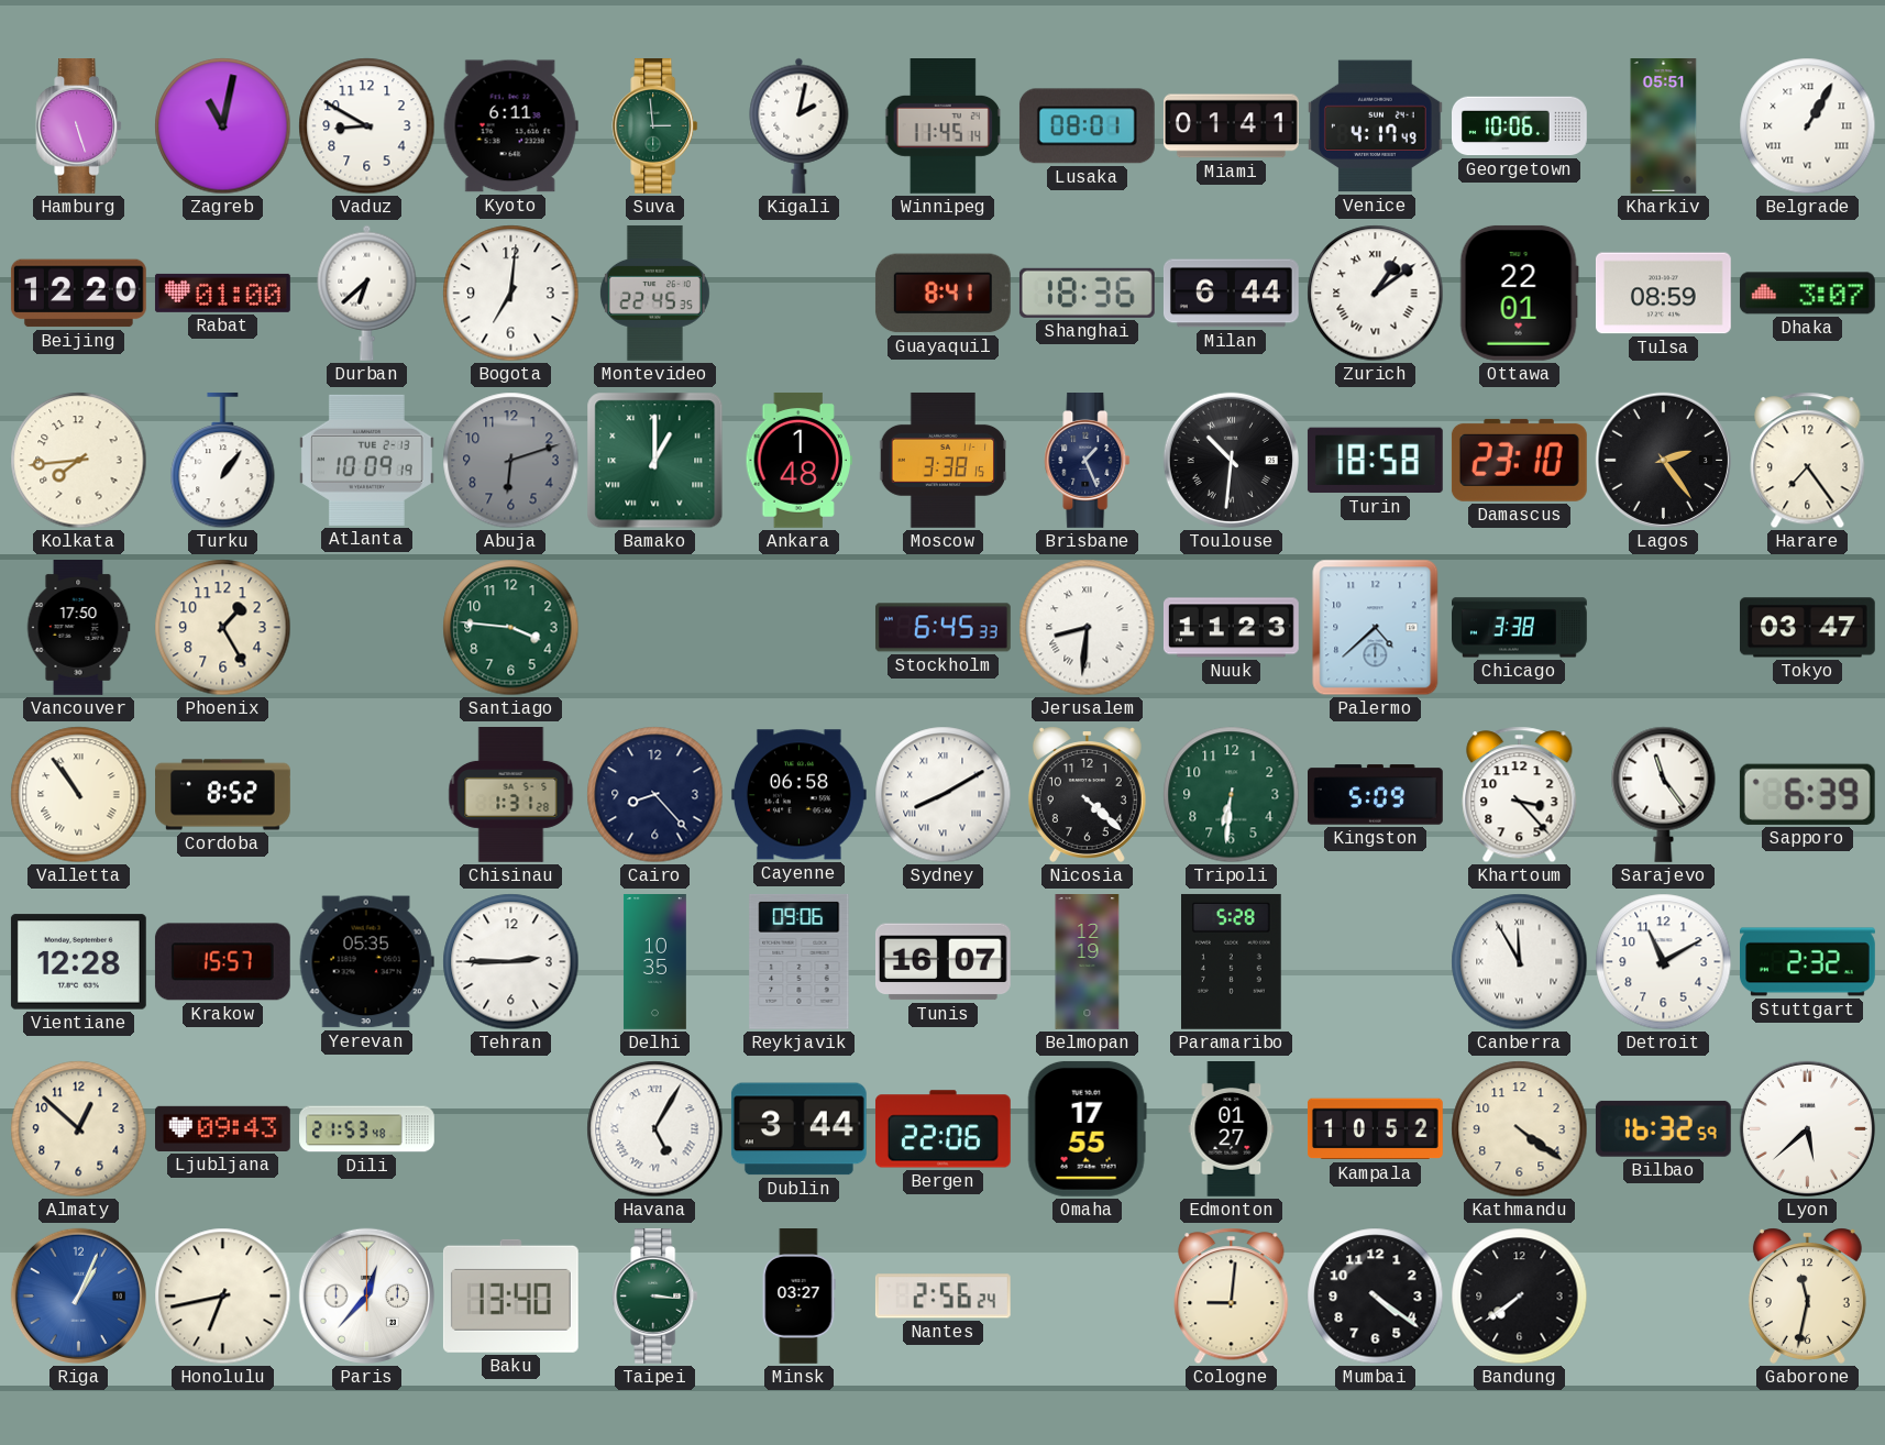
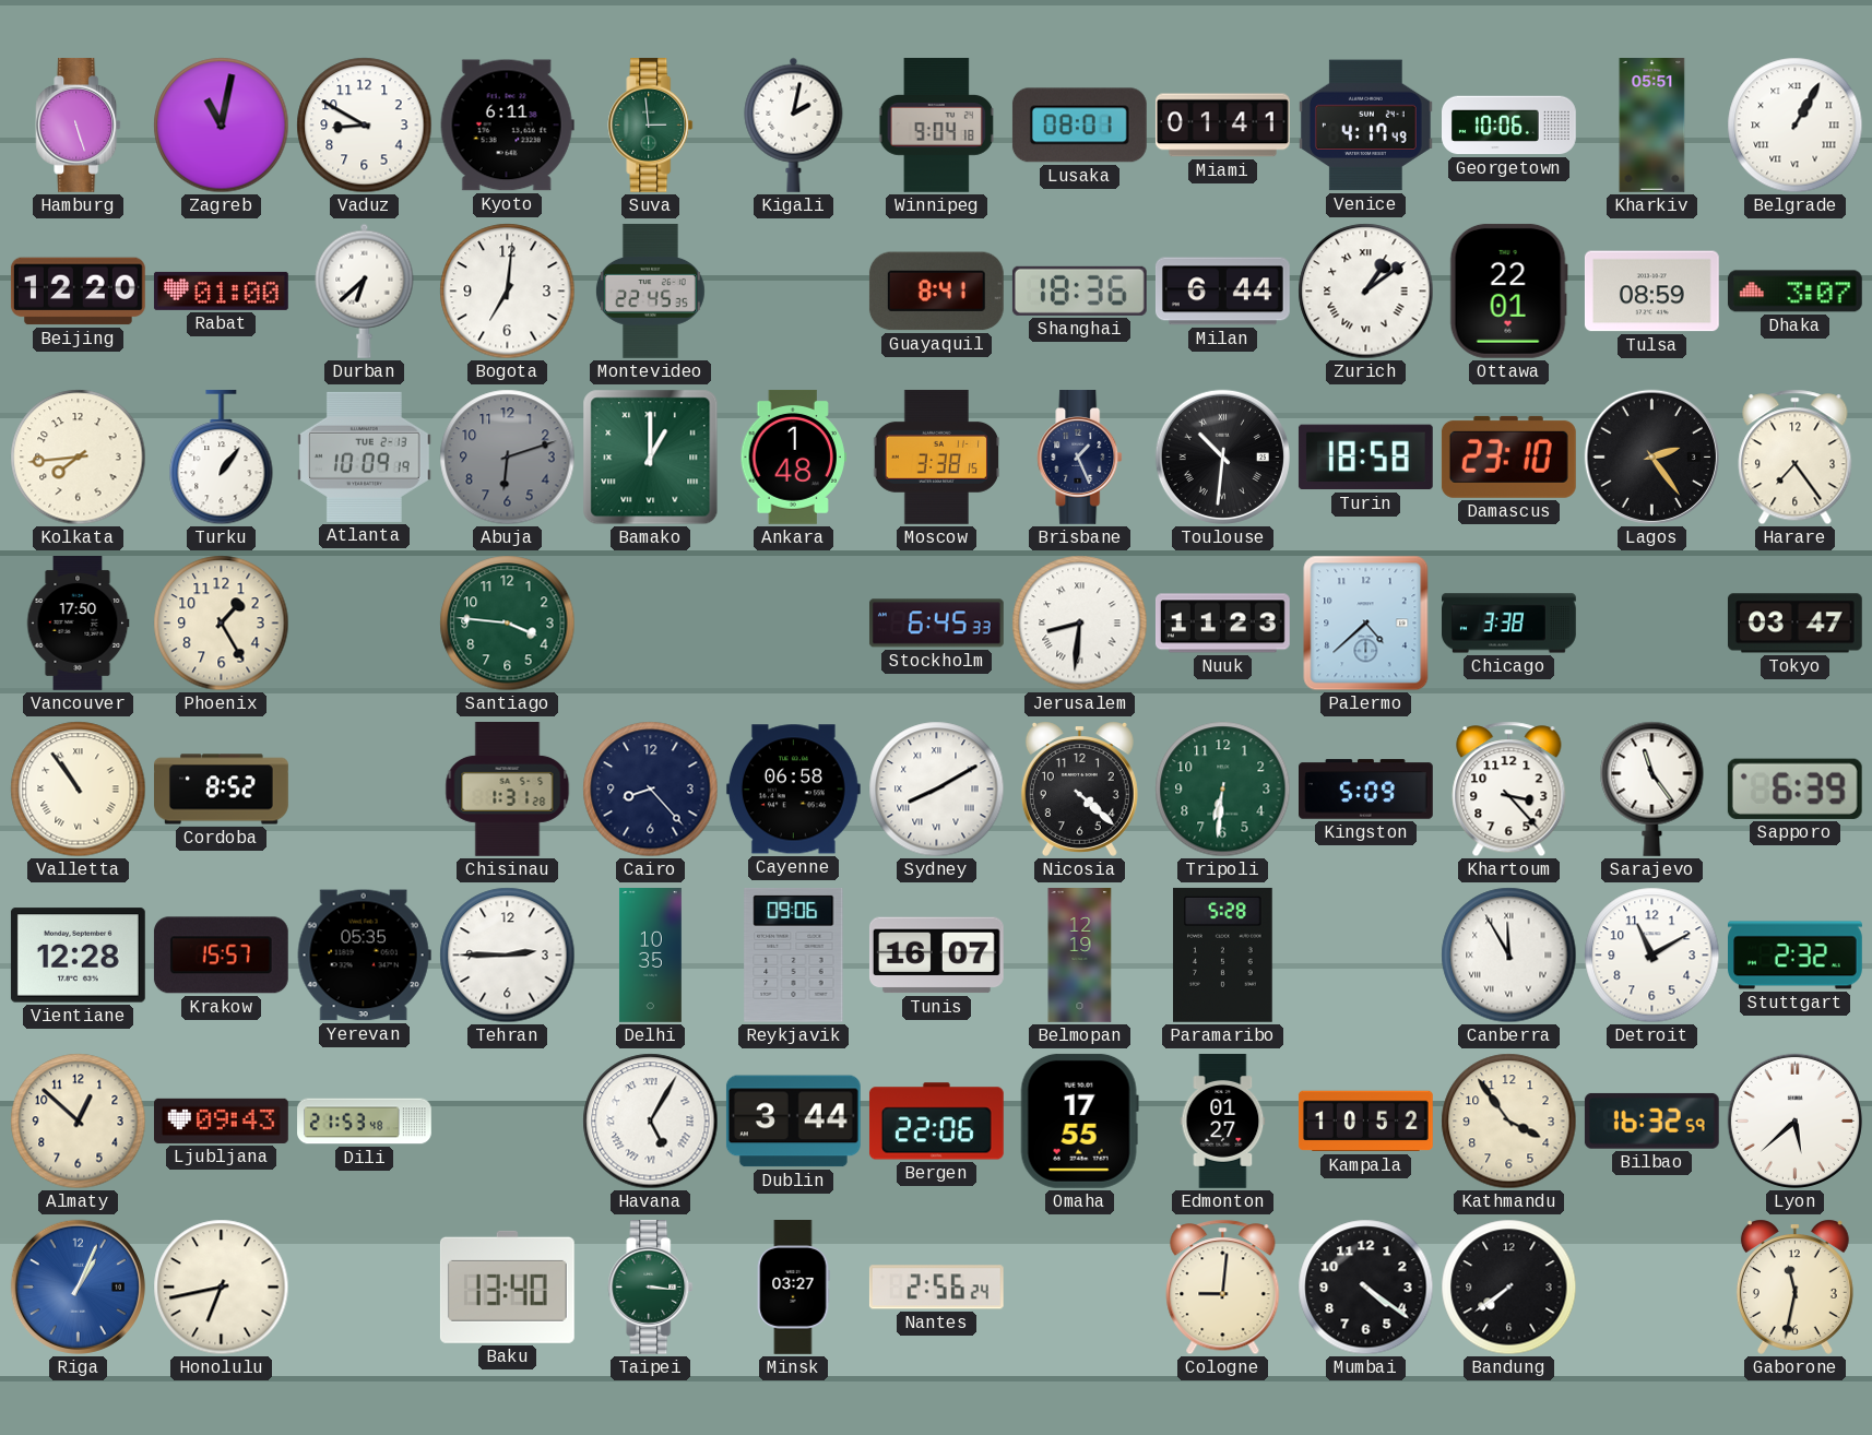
Winnipeg: 11:45 -> 9:04
Kathmandu: 4:21 -> 3:54
Paris: 12:37 -> none
